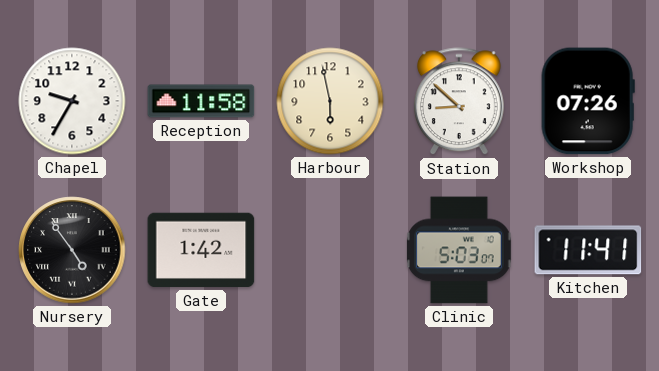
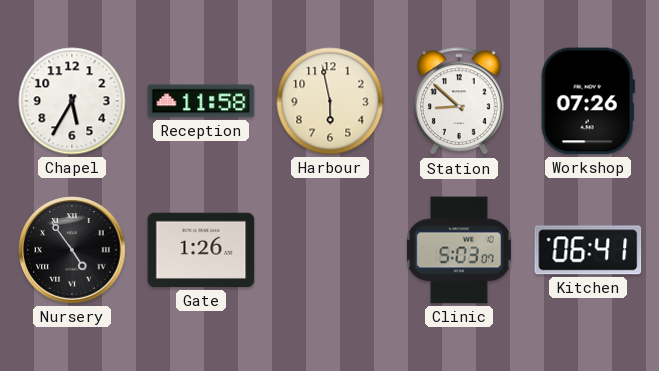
Chapel: 9:35 -> 5:35
Gate: 1:42 -> 1:26
Kitchen: 11:41 -> 06:41
